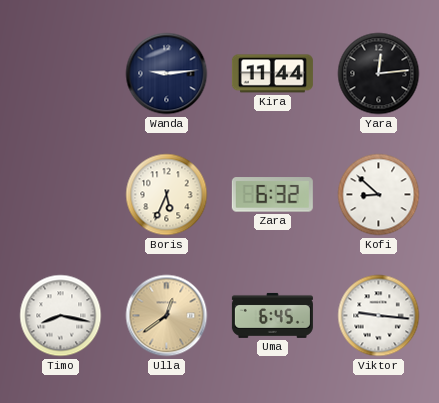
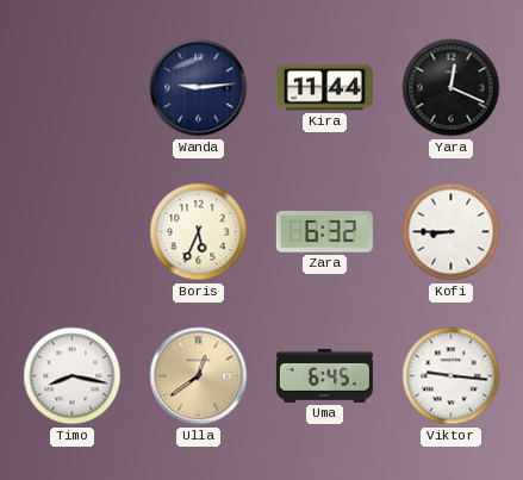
Yara: 12:14 -> 12:19
Kofi: 8:52 -> 8:45
